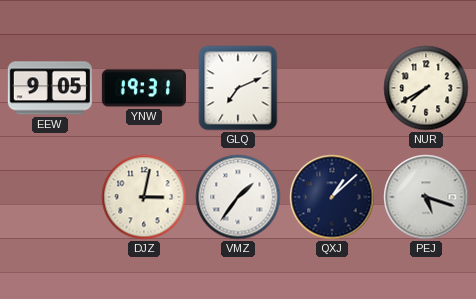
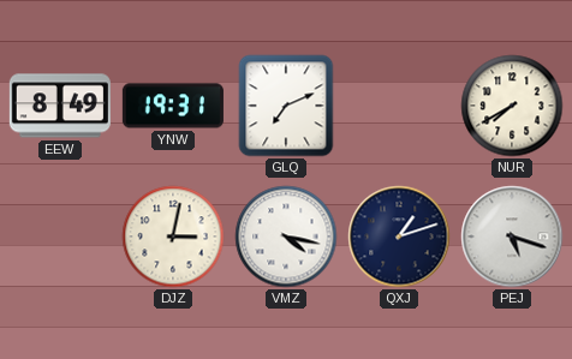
EEW: 9:05 -> 8:49
VMZ: 1:36 -> 4:17
QXJ: 1:08 -> 1:12
